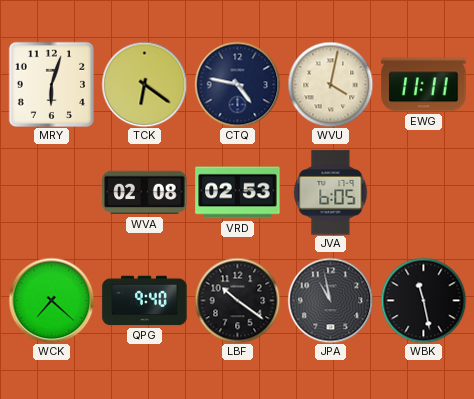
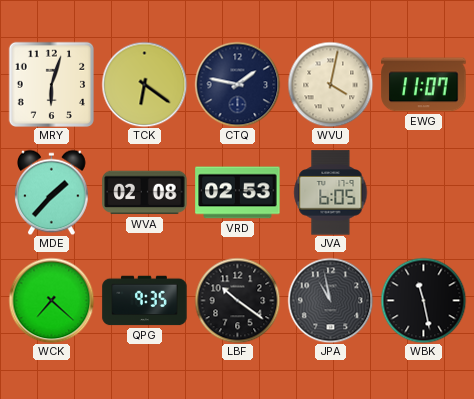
CTQ: 4:47 -> 1:47
EWG: 11:11 -> 11:07
MDE: none -> 1:37
QPG: 9:40 -> 9:35
